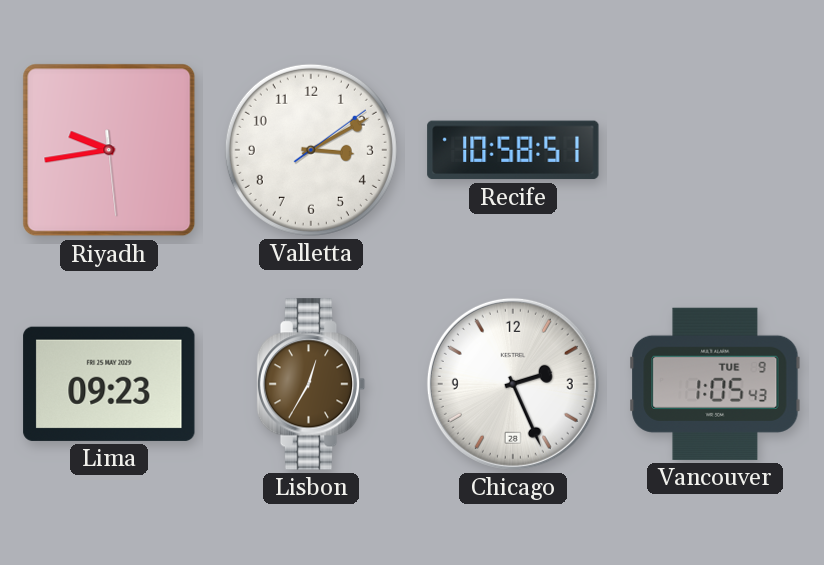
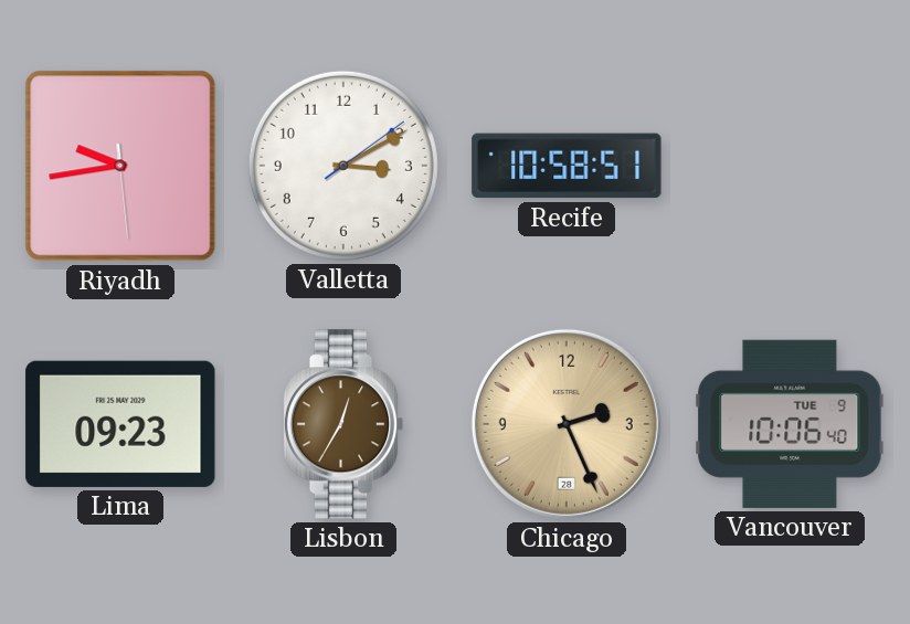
Chicago dial: white -> champagne
Vancouver: 1:05 -> 10:06
